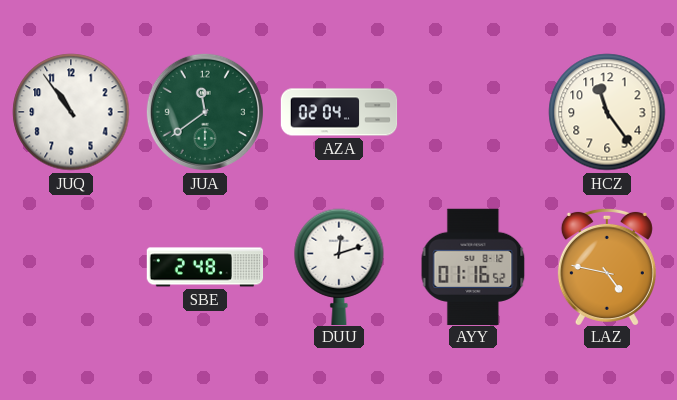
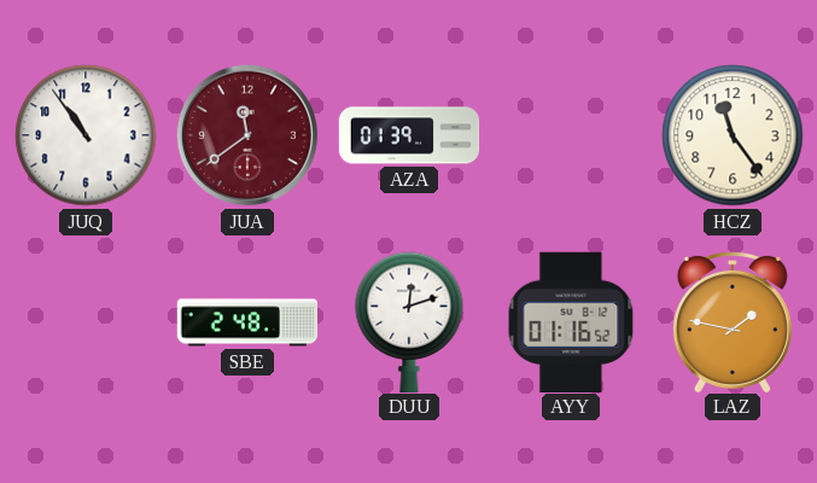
JUA dial: green -> burgundy
AZA: 02:04 -> 01:39
LAZ: 4:47 -> 1:47
